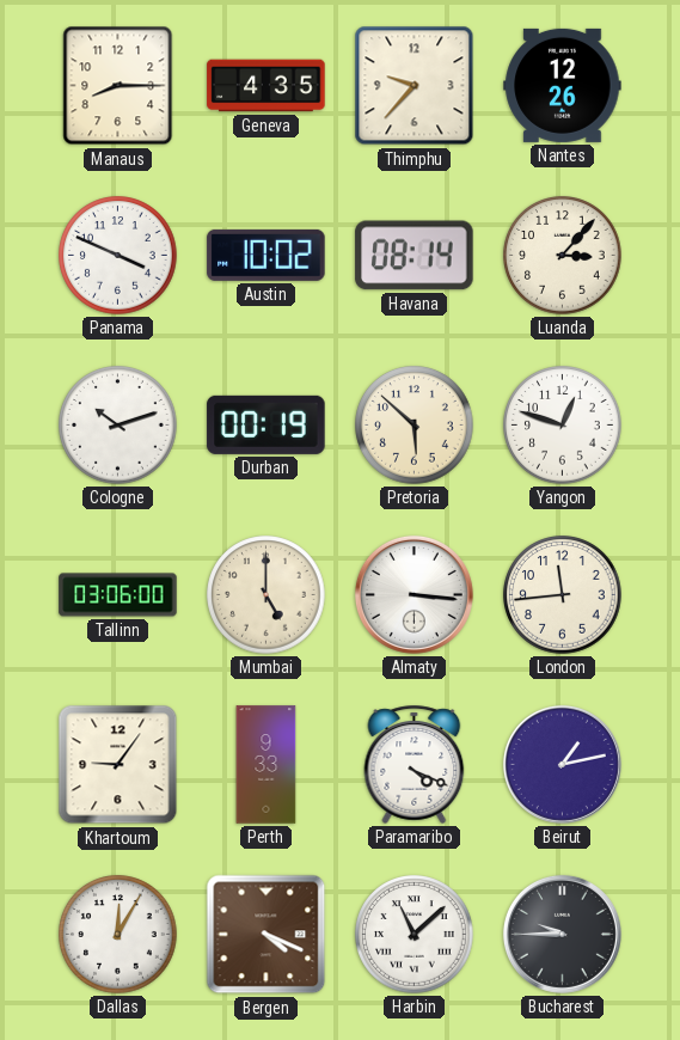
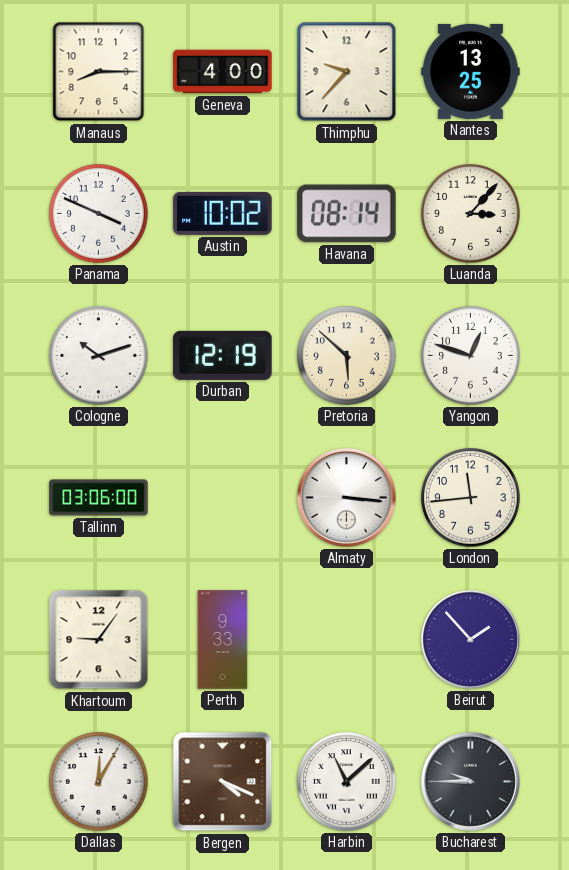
Geneva: 4:35 -> 4:00
Nantes: 12:26 -> 13:25
Durban: 00:19 -> 12:19
Mumbai: 5:00 -> none
Paramaribo: 4:19 -> none
Beirut: 1:13 -> 1:53
